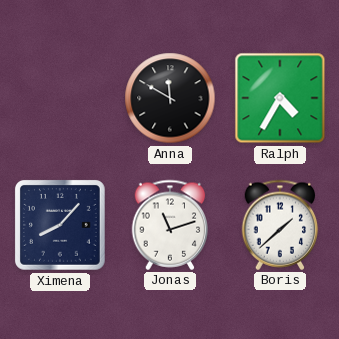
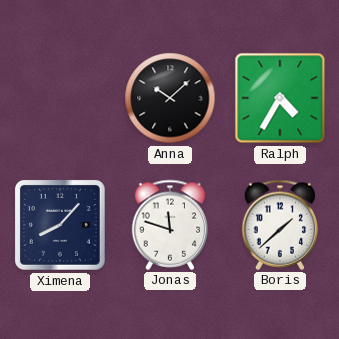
Anna: 11:50 -> 10:08
Jonas: 11:12 -> 11:48
